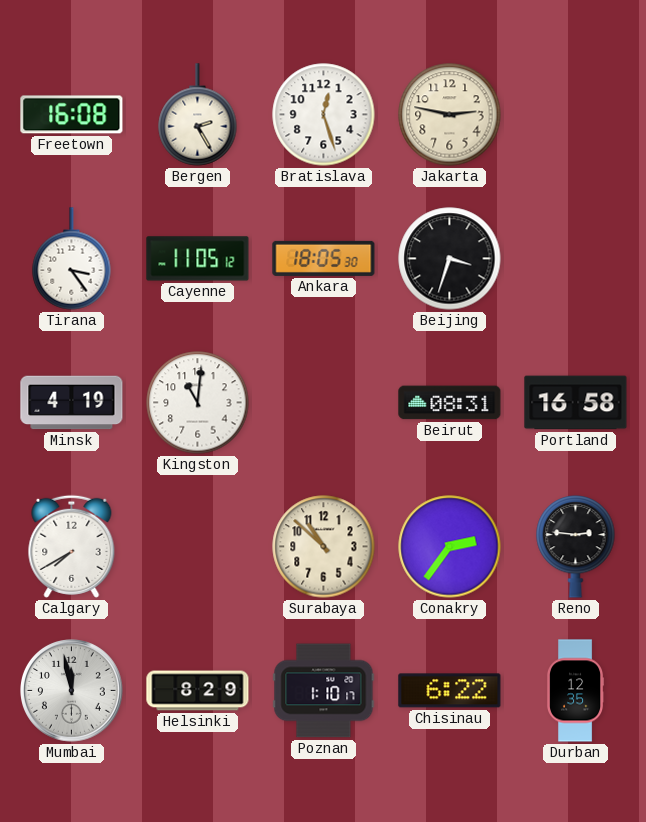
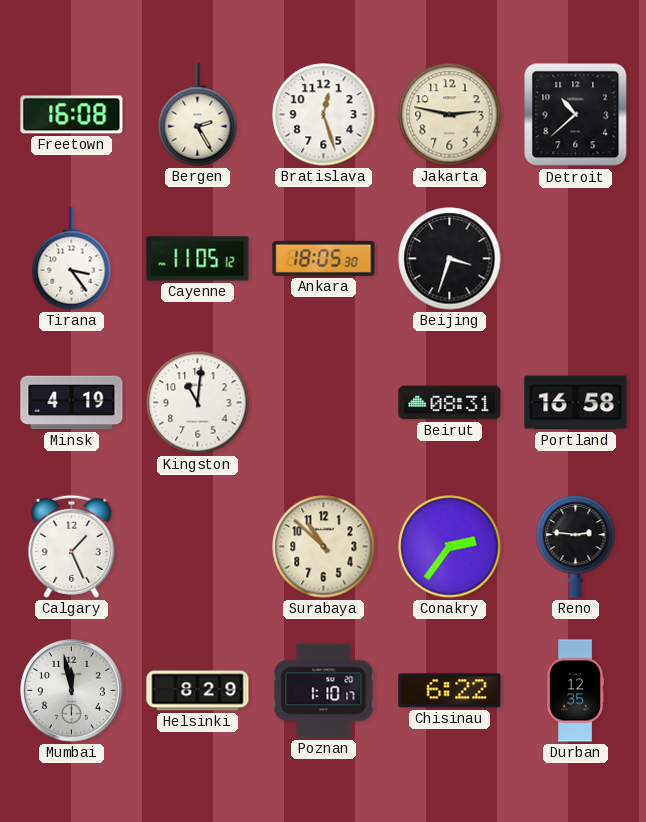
Detroit: none -> 10:38
Calgary: 7:40 -> 1:26
